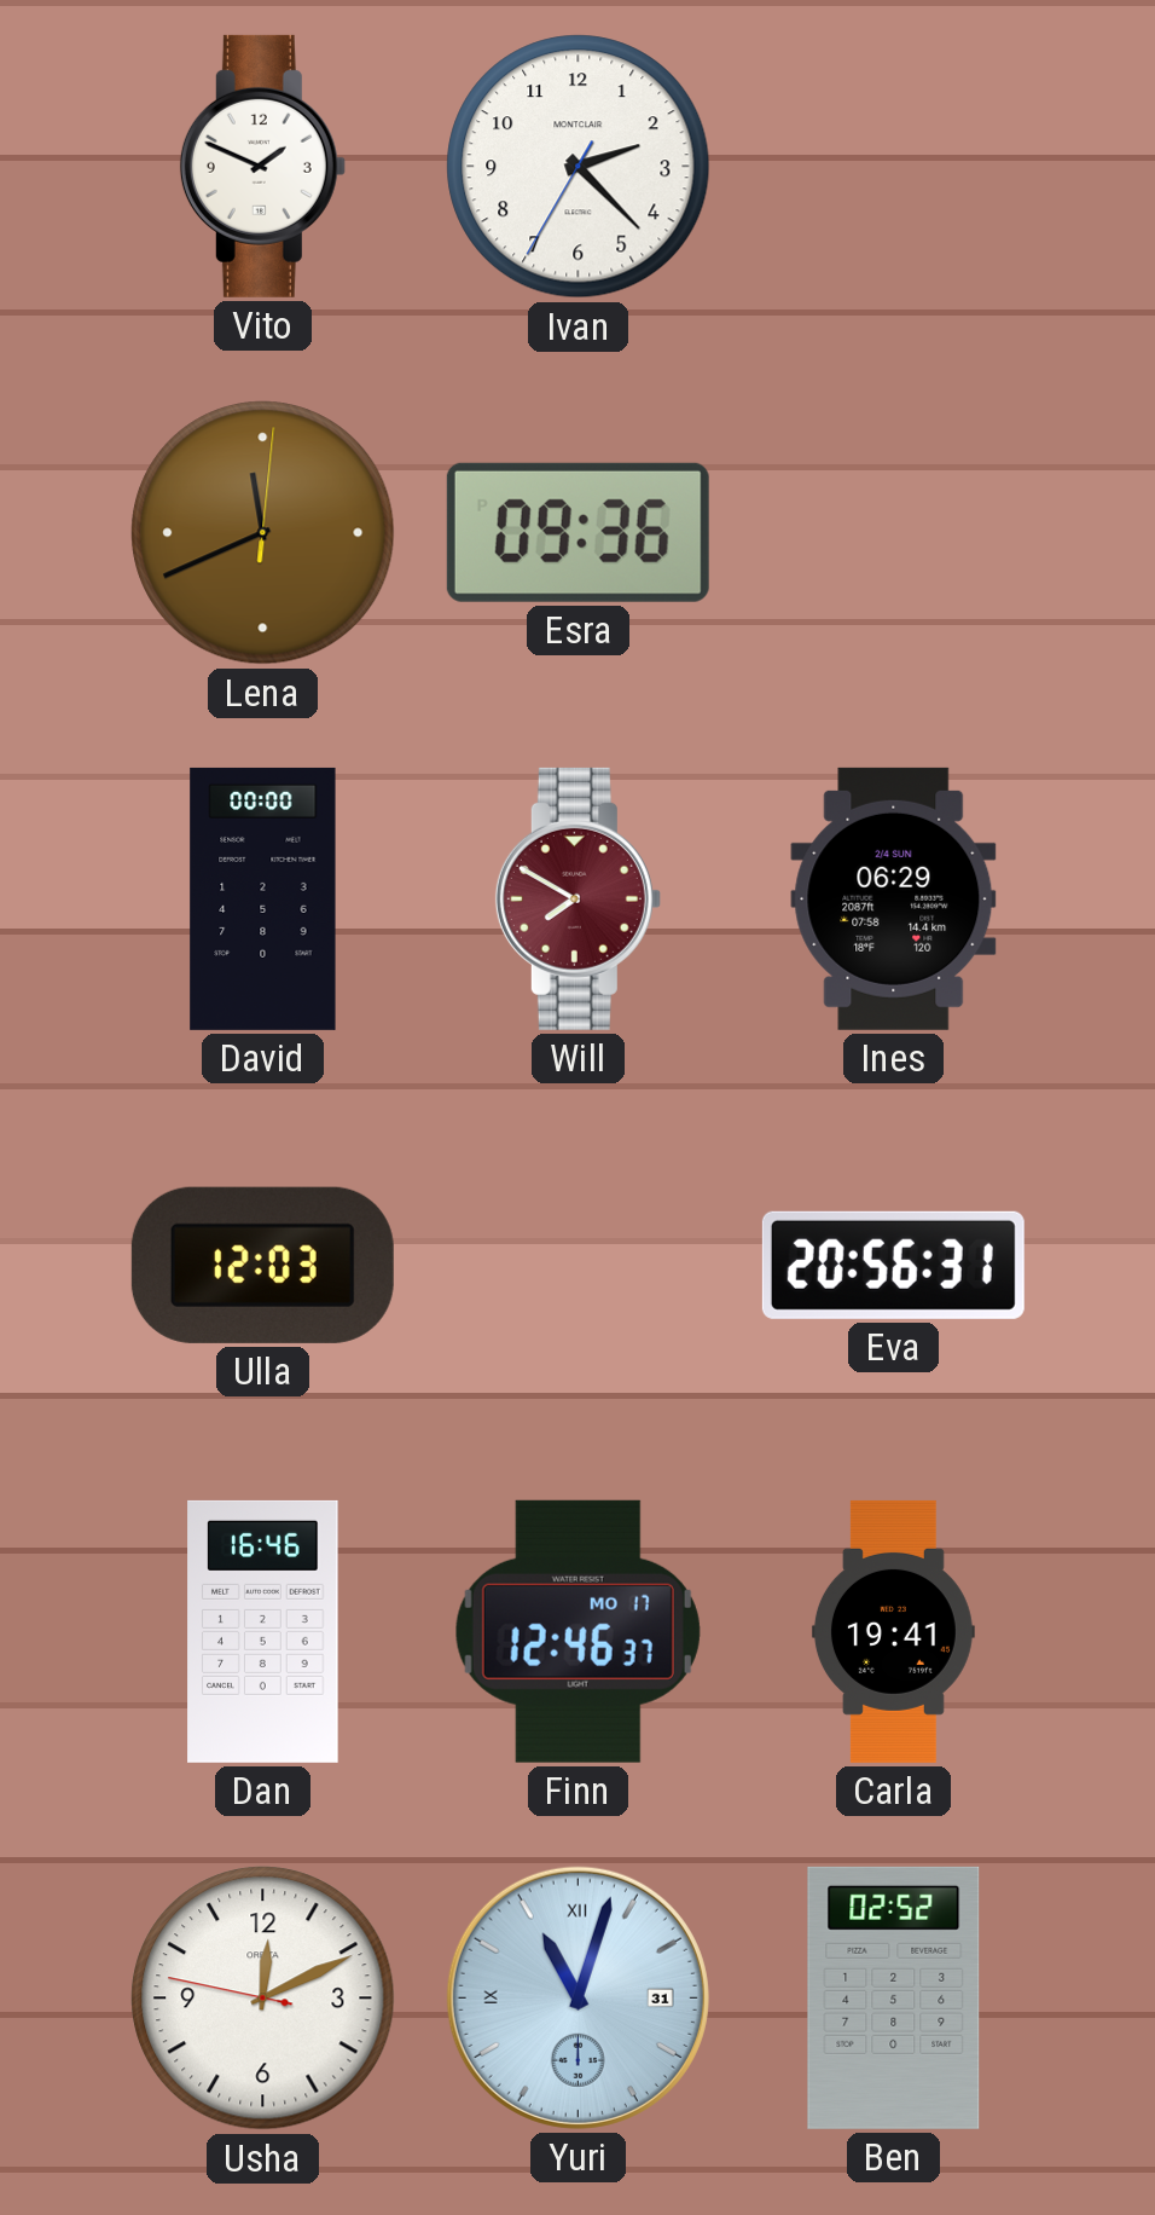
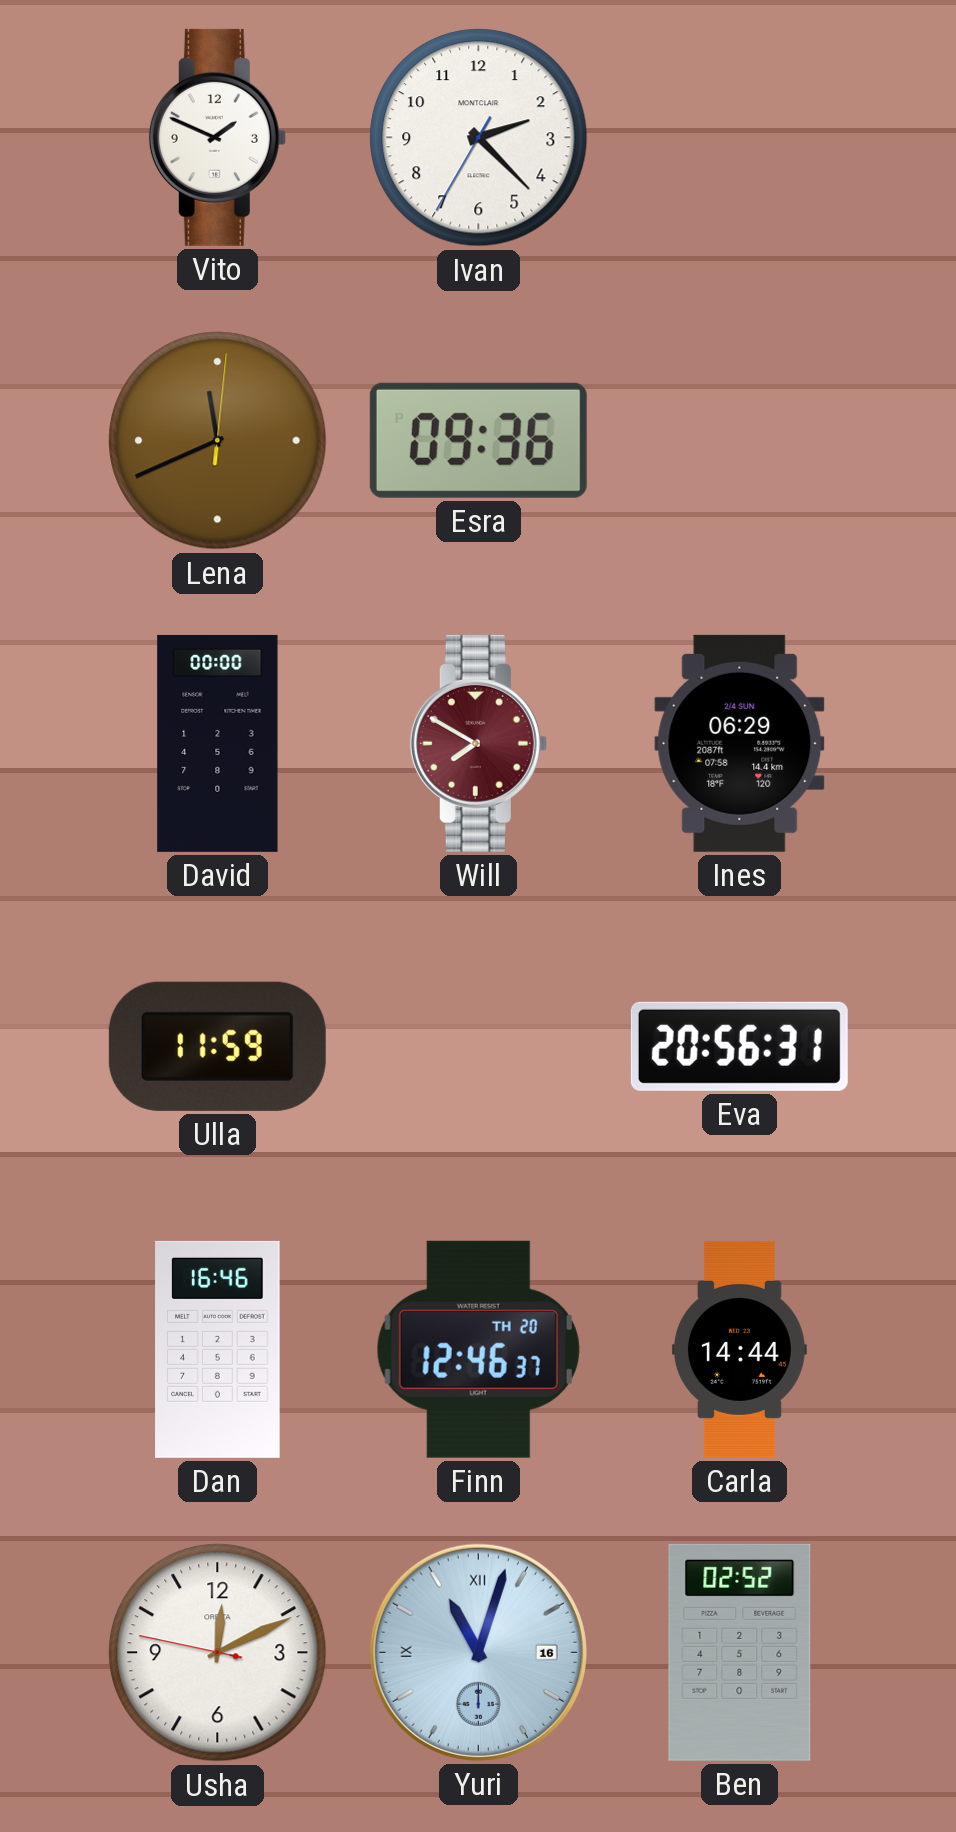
Ulla: 12:03 -> 11:59
Finn date: MO 17 -> TH 20
Carla: 19:41 -> 14:44
Yuri date: 31 -> 16
